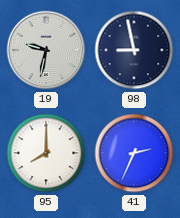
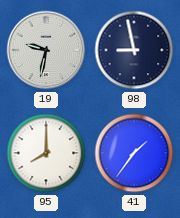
41: 2:34 -> 1:36
